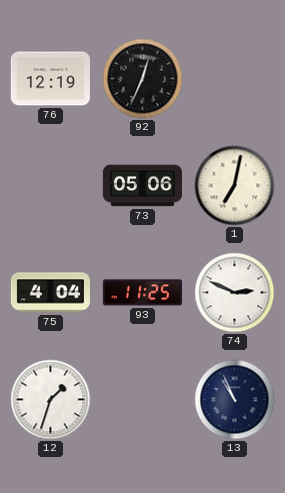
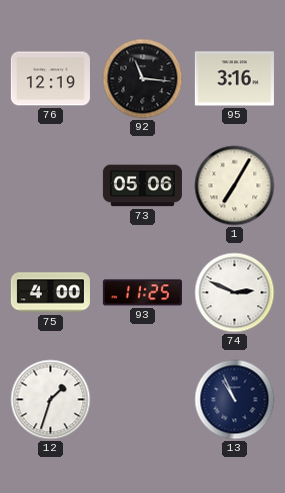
92: 12:34 -> 11:16
95: none -> 3:16
1: 7:02 -> 7:05
75: 4:04 -> 4:00
